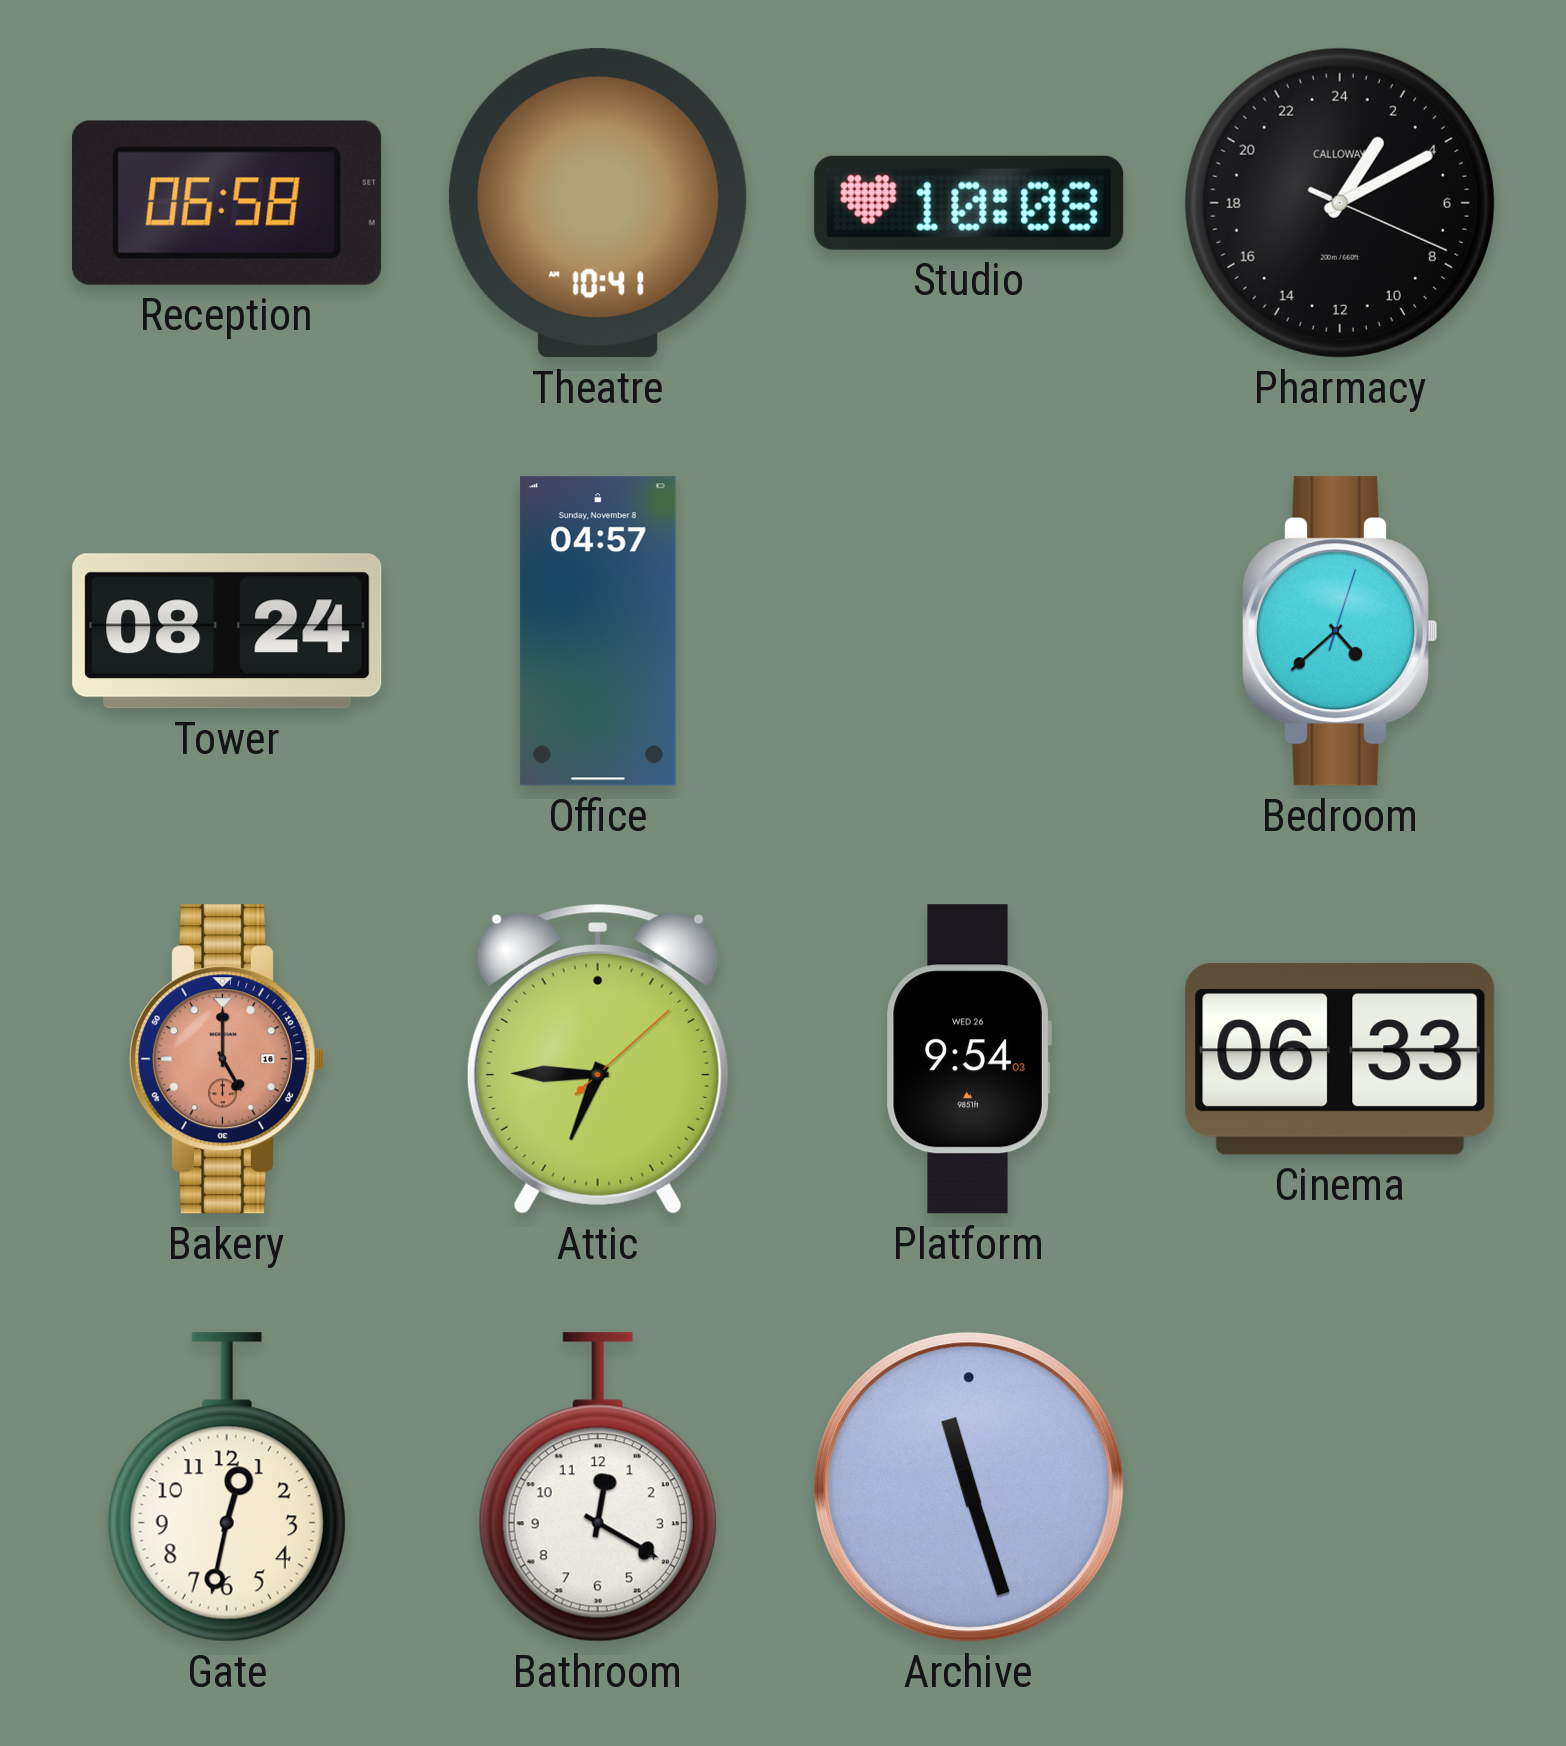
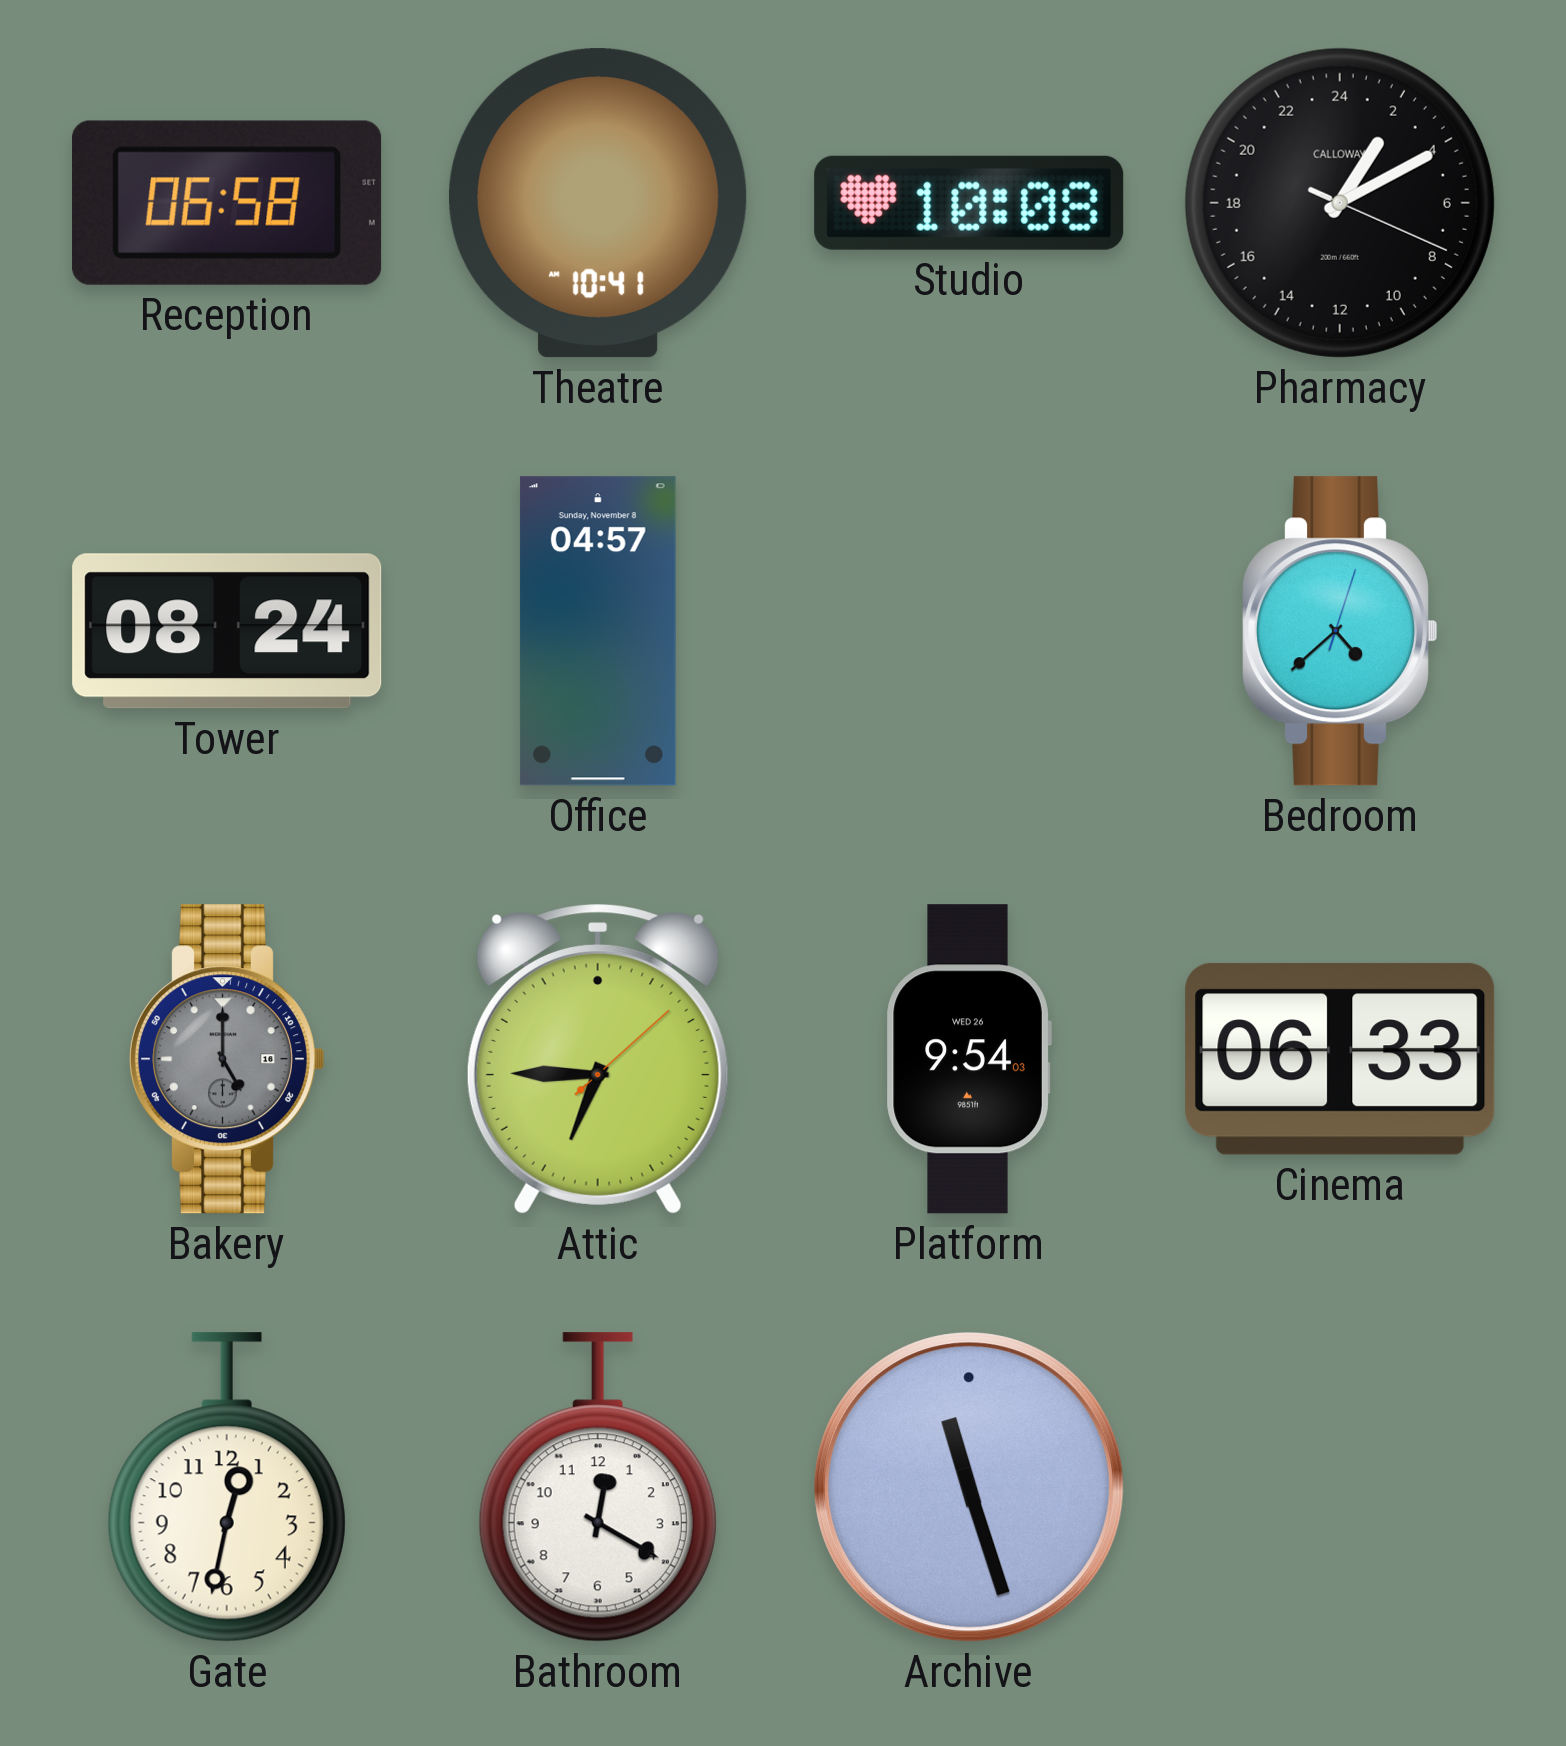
Bakery dial: salmon -> grey
